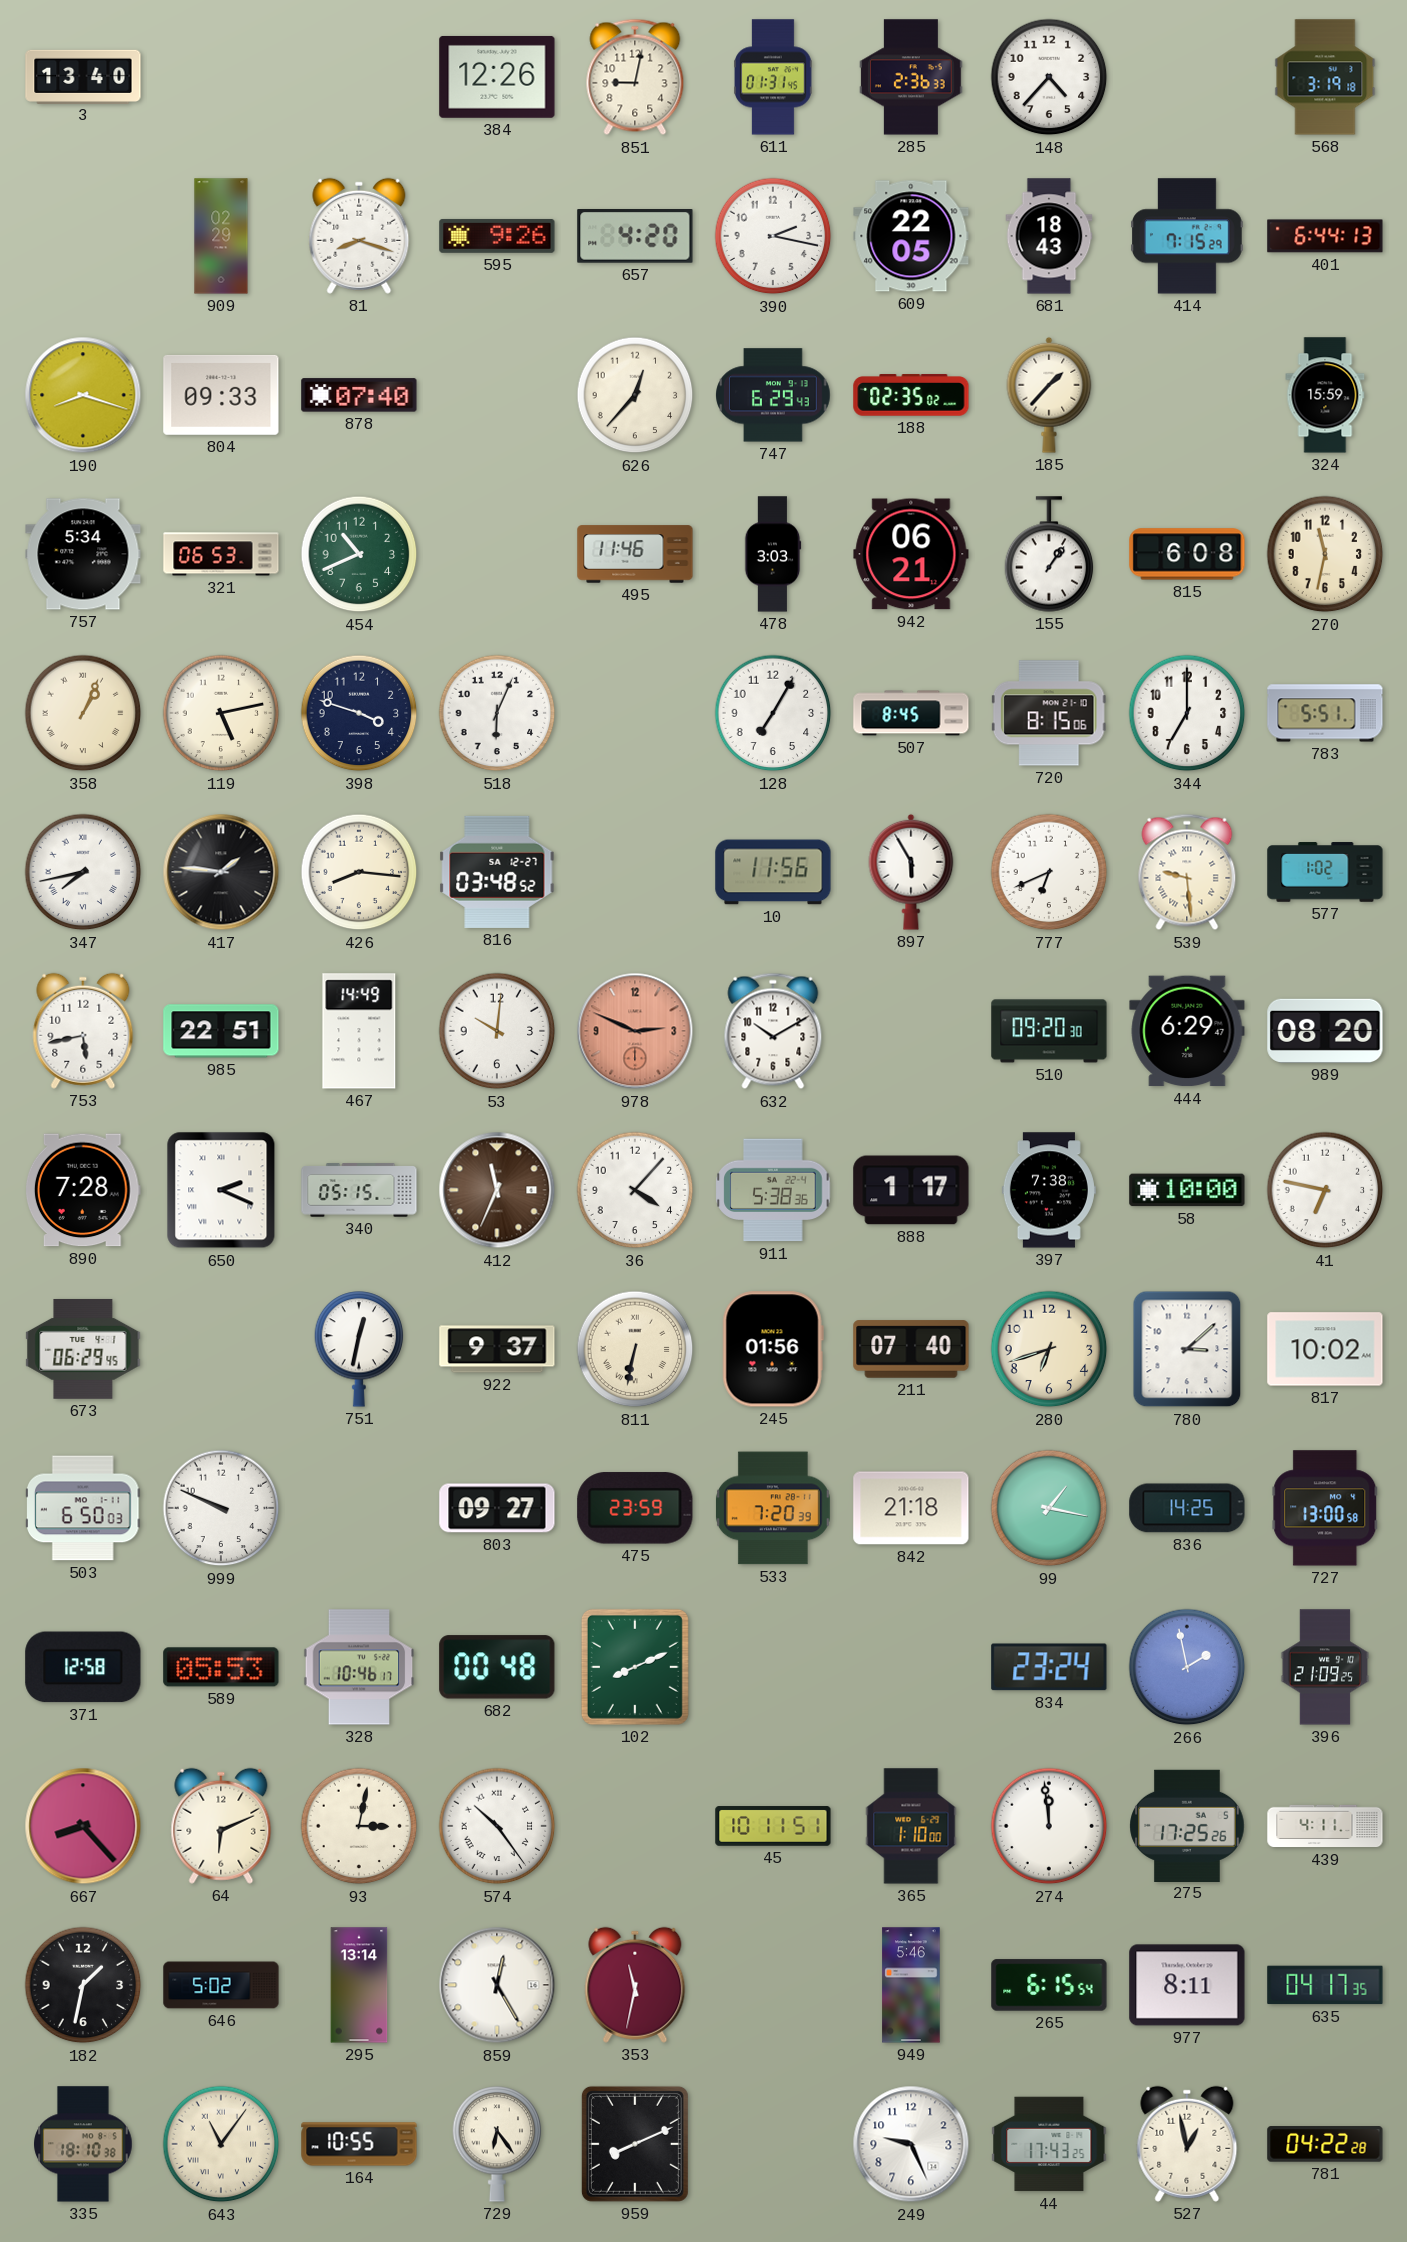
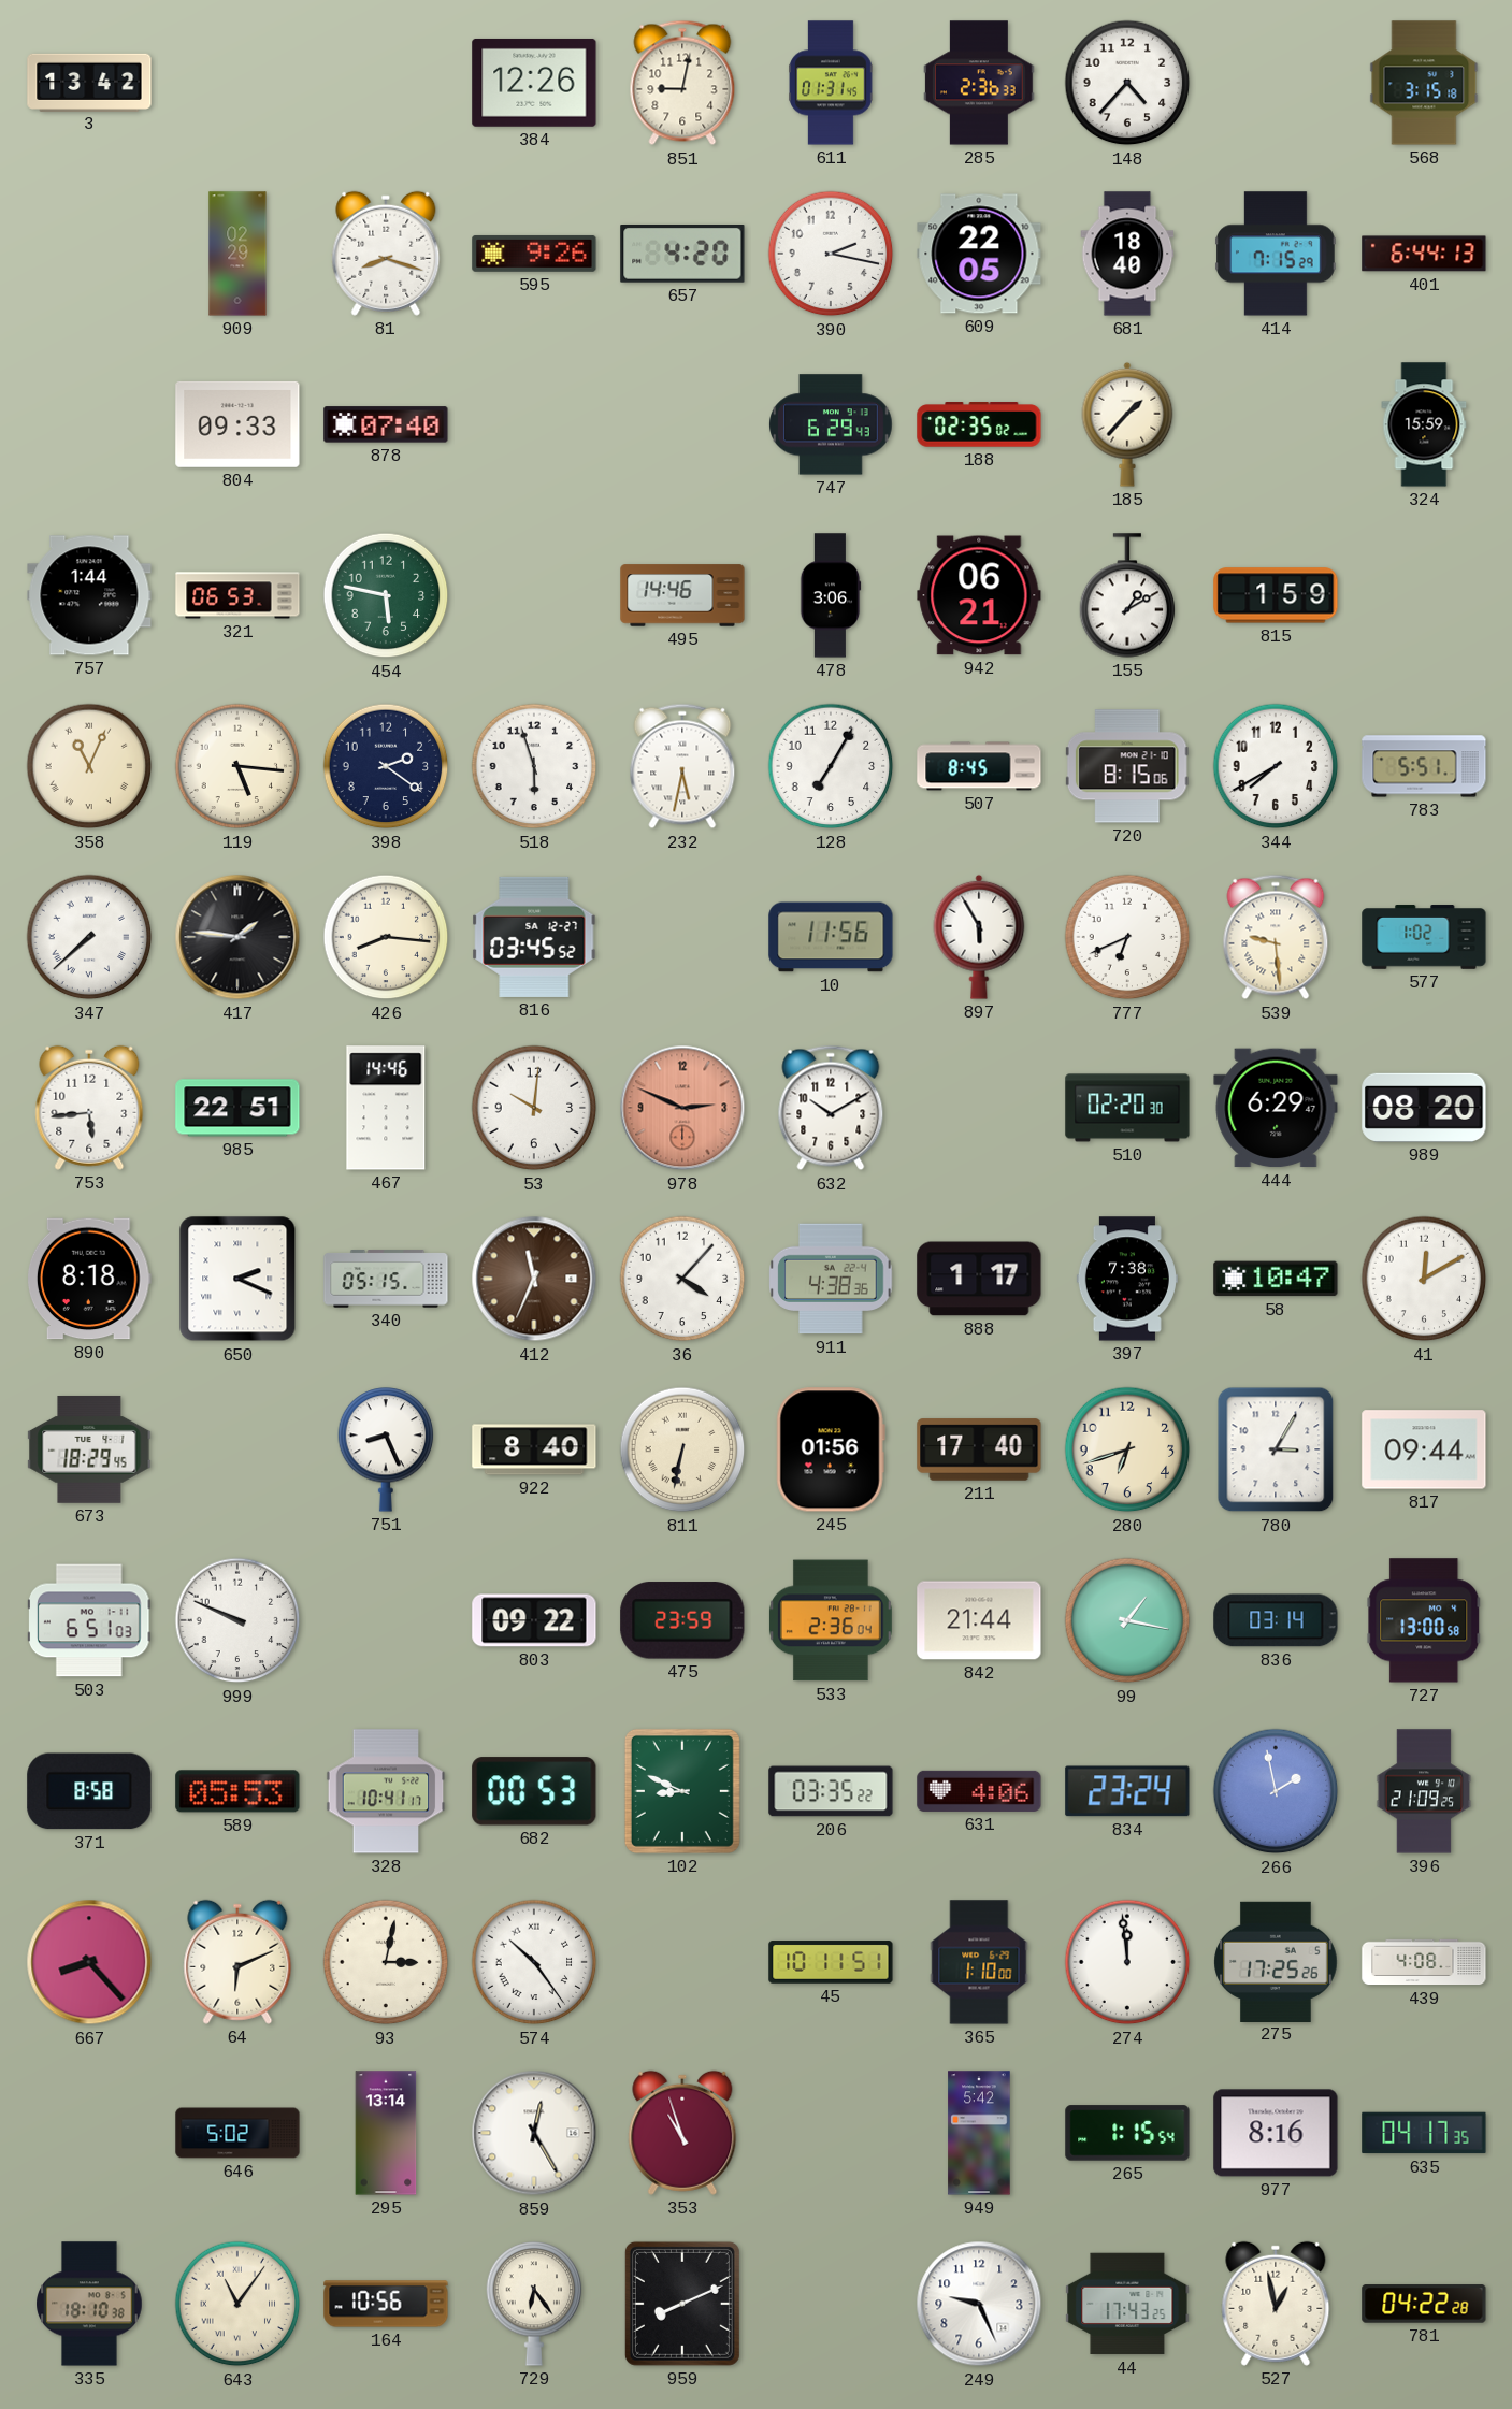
3: 13:40 -> 13:42
568: 3:19 -> 3:15
681: 18:43 -> 18:40
190: 8:18 -> none
626: 12:37 -> none
757: 5:34 -> 1:44
454: 10:41 -> 5:47
495: 11:46 -> 14:46
478: 3:03 -> 3:06
155: 1:06 -> 1:10
815: 6:08 -> 1:59
270: 11:32 -> none
358: 1:04 -> 11:04
119: 5:13 -> 5:16
398: 3:48 -> 2:21
518: 6:04 -> 5:57
232: none -> 5:32
344: 7:00 -> 7:40
347: 7:43 -> 7:38
816: 03:48 -> 03:45
753: 5:43 -> 5:44
467: 14:49 -> 14:46
510: 09:20 -> 02:20
890: 7:28 -> 8:18
911: 5:38 -> 4:38
58: 10:00 -> 10:47
41: 6:47 -> 12:10
673: 06:29 -> 18:29
751: 12:32 -> 8:26
922: 9:37 -> 8:40
211: 07:40 -> 17:40
780: 3:08 -> 3:05
817: 10:02 -> 09:44
503: 6:50 -> 6:51
803: 09:27 -> 09:22
533: 7:20 -> 2:36
842: 21:18 -> 21:44
836: 14:25 -> 03:14
371: 12:58 -> 8:58
328: 10:46 -> 10:41
682: 00:48 -> 00:53
102: 8:11 -> 8:49
206: none -> 03:35
631: none -> 4:06
439: 4:11 -> 4:08
182: 1:32 -> none
353: 11:32 -> 10:57
949: 5:46 -> 5:42
265: 6:15 -> 1:15
977: 8:11 -> 8:16
164: 10:55 -> 10:56
